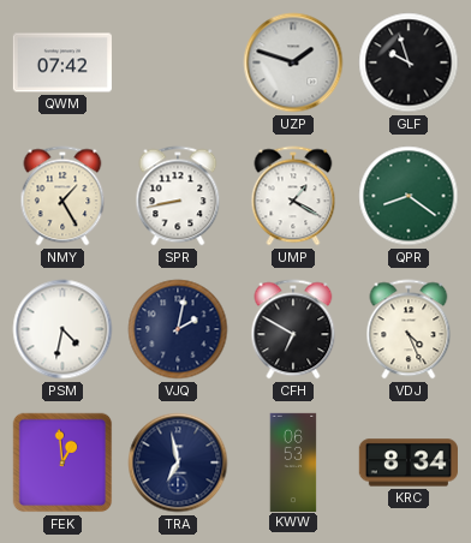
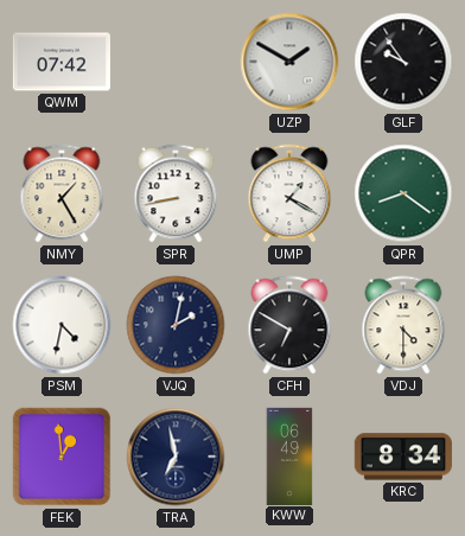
UZP: 1:48 -> 1:50
GLF: 9:57 -> 9:54
VDJ: 4:26 -> 4:30
KWW: 06:53 -> 06:49
